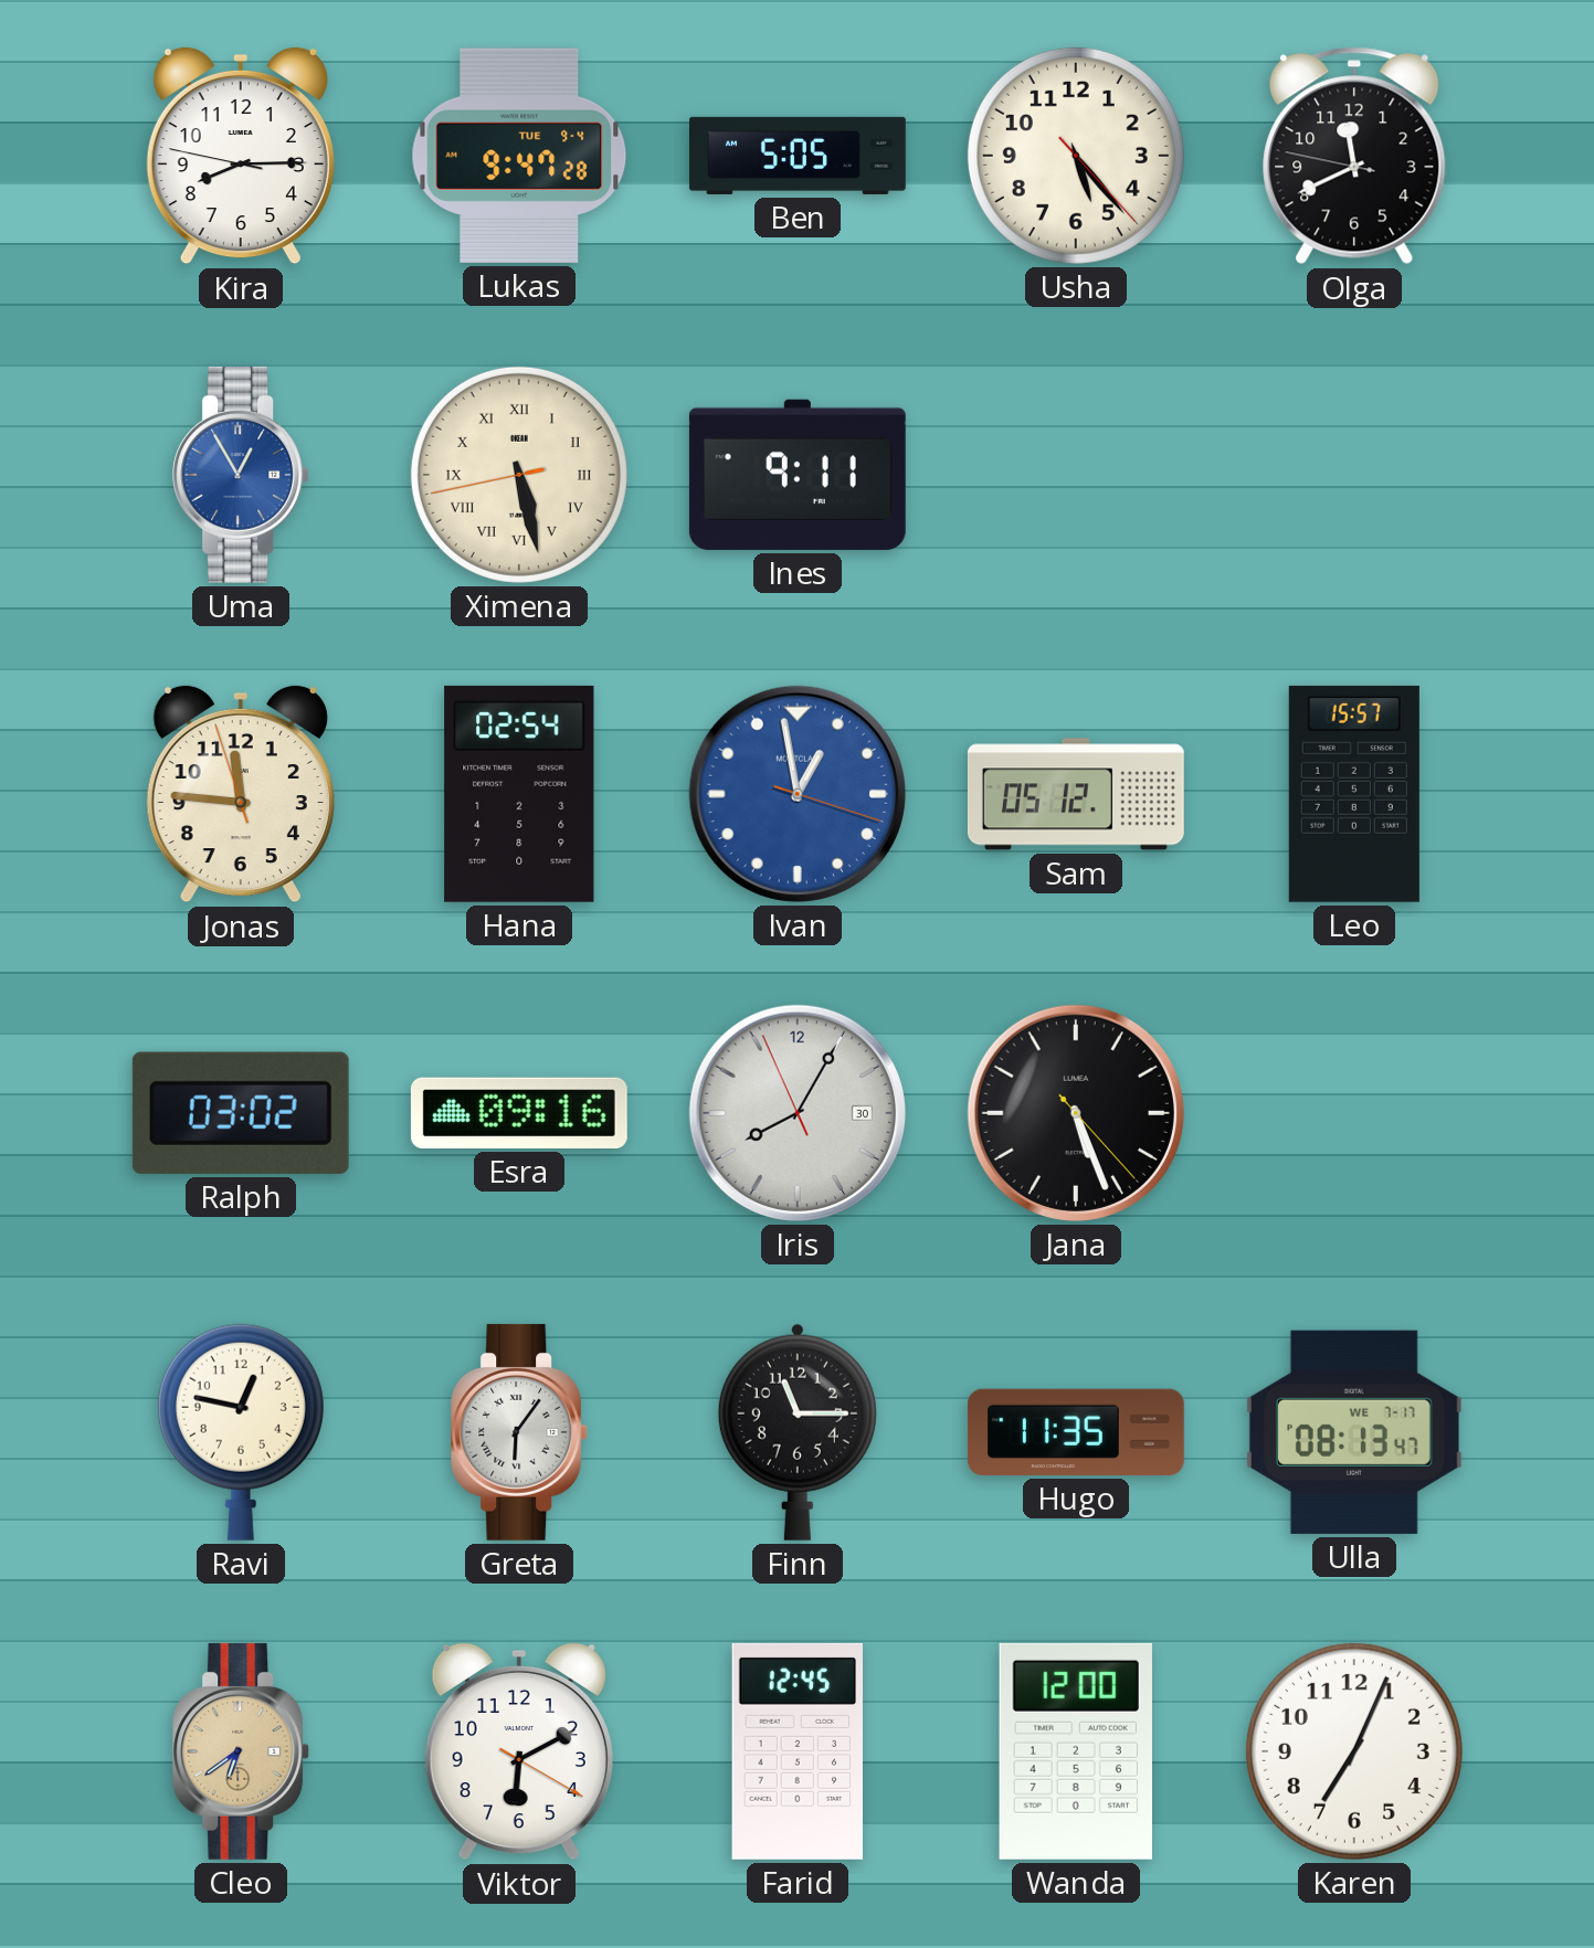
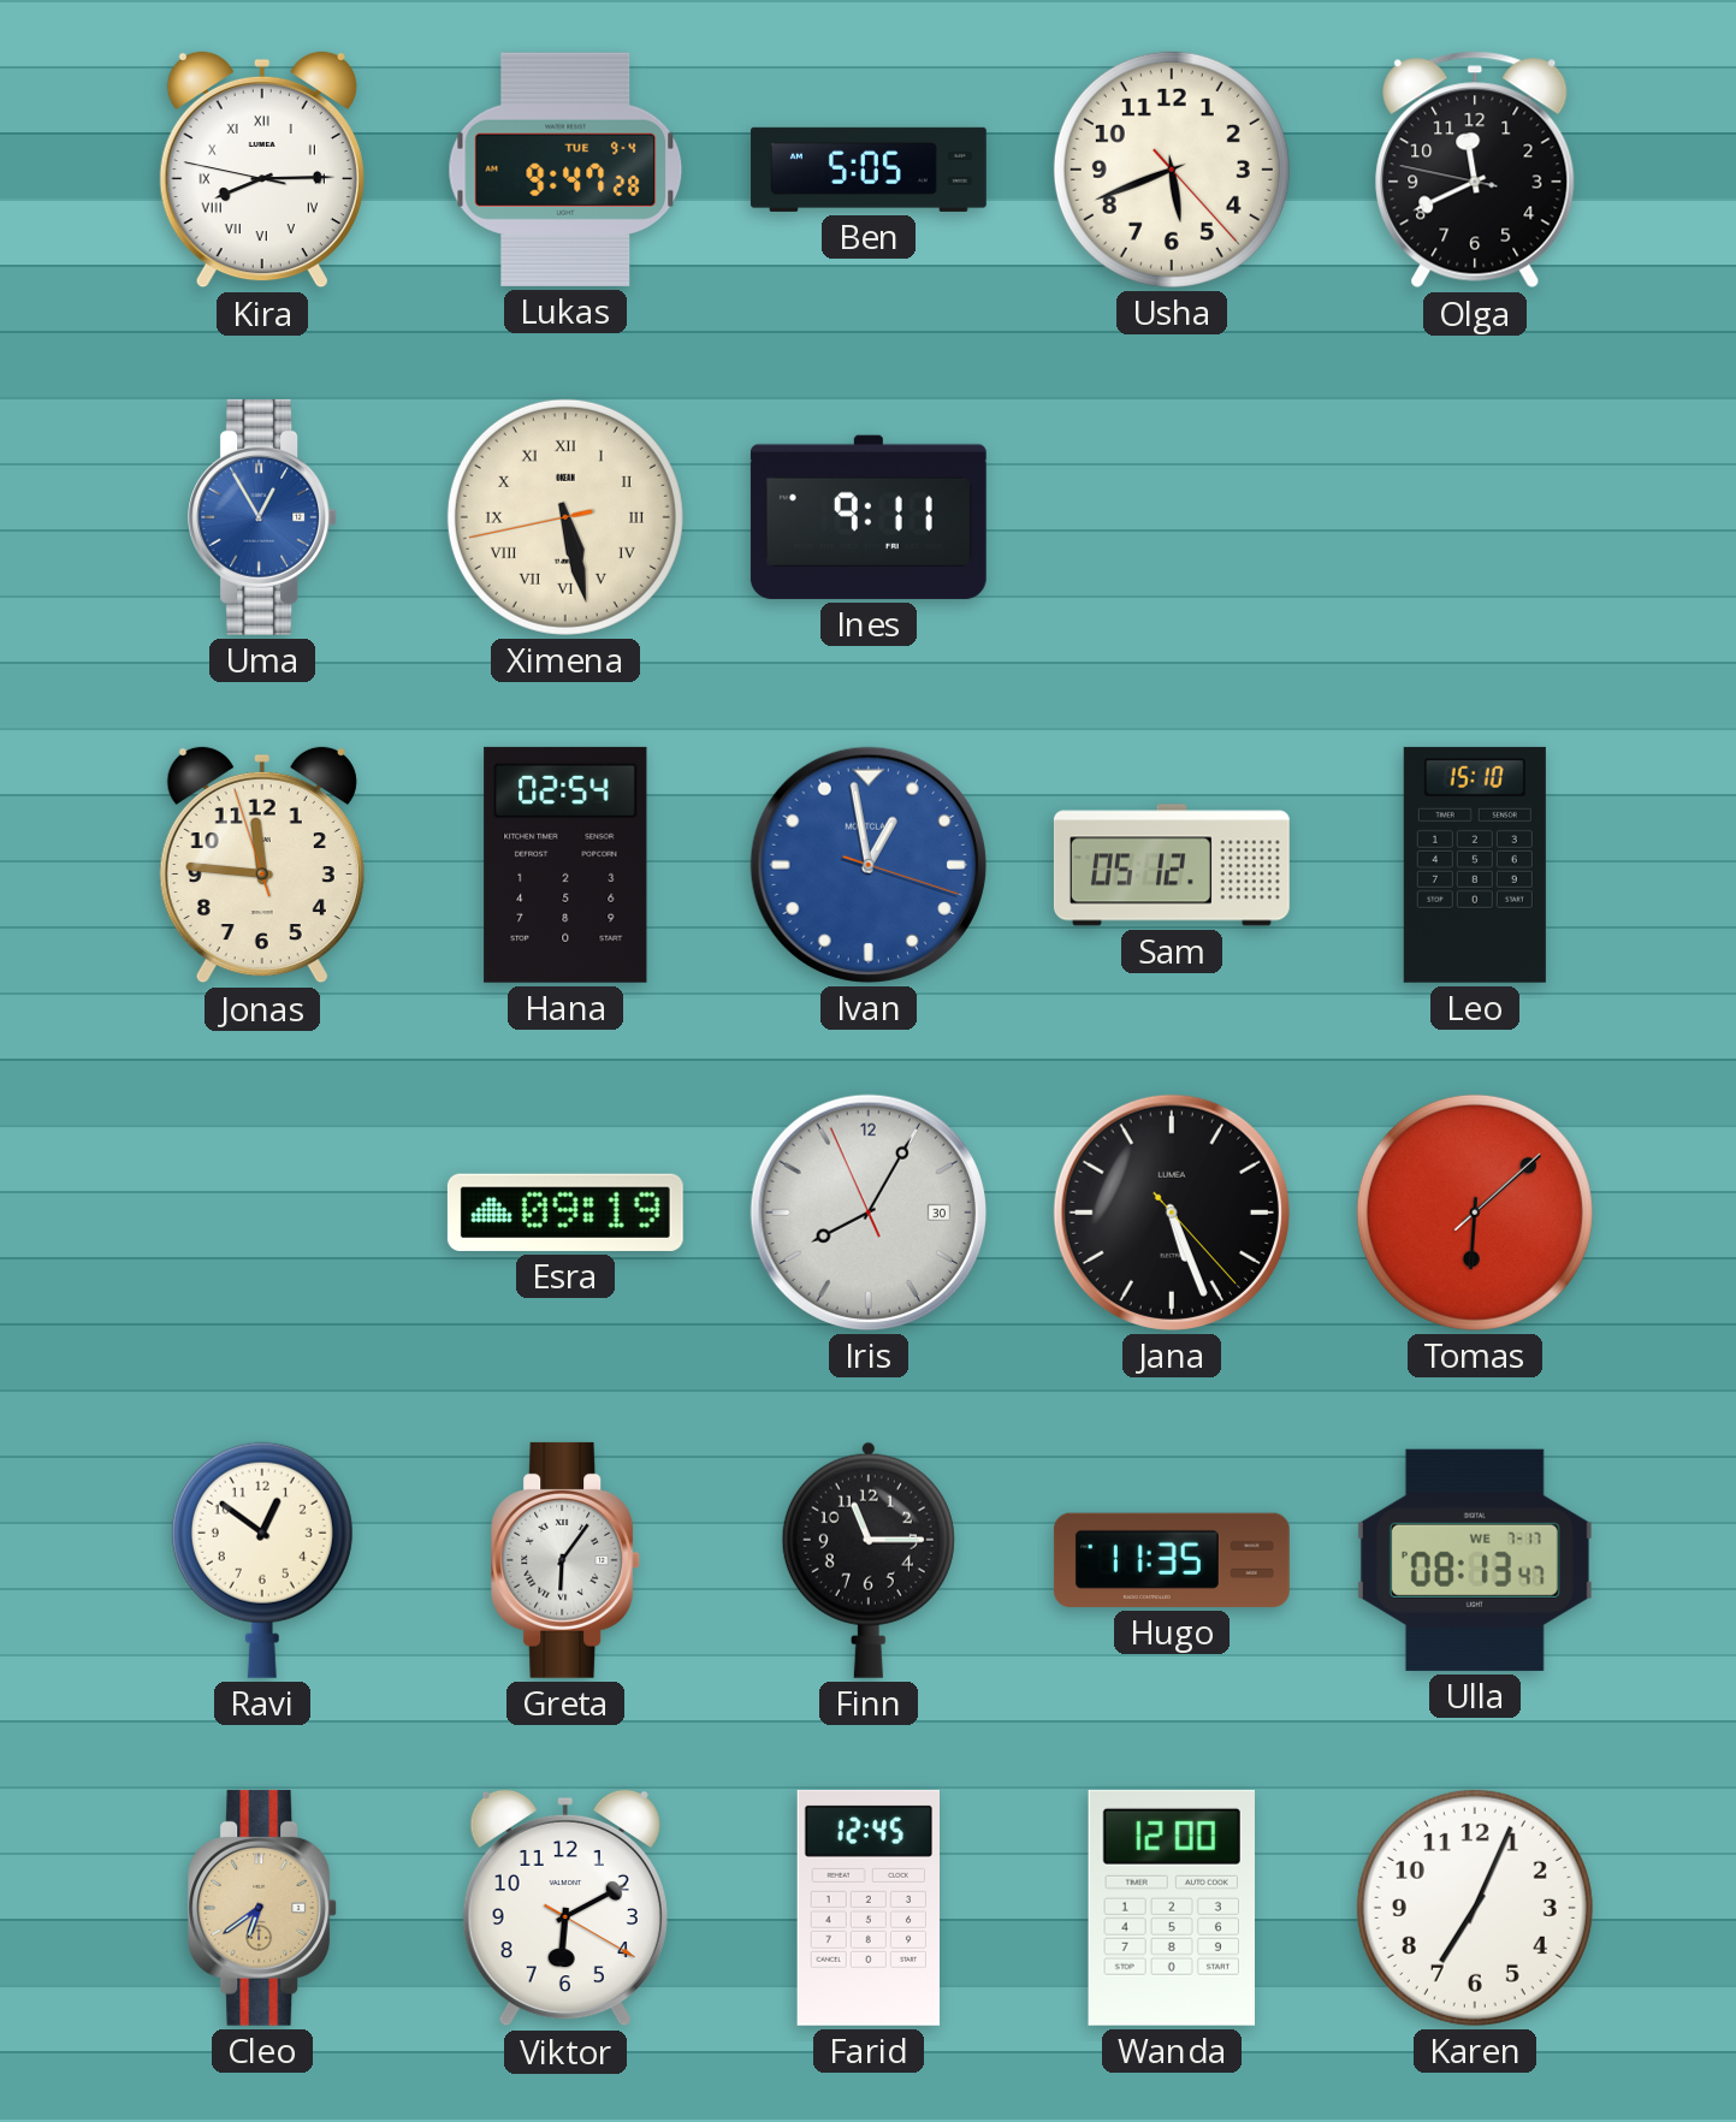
Kira numerals: Arabic -> Roman
Usha: 5:23 -> 5:41
Leo: 15:57 -> 15:10
Ralph: 03:02 -> none
Esra: 09:16 -> 09:19
Tomas: none -> 6:08
Ravi: 12:47 -> 12:51
